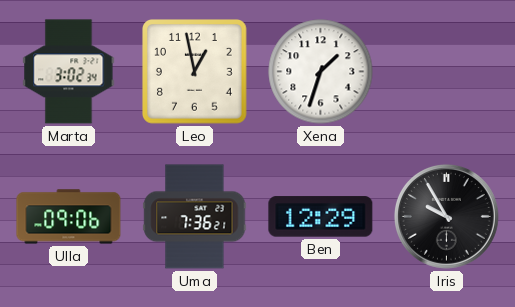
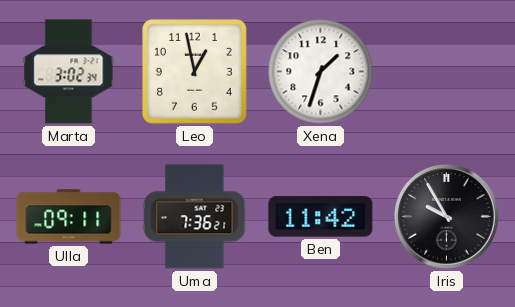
Ulla: 09:06 -> 09:11
Ben: 12:29 -> 11:42
